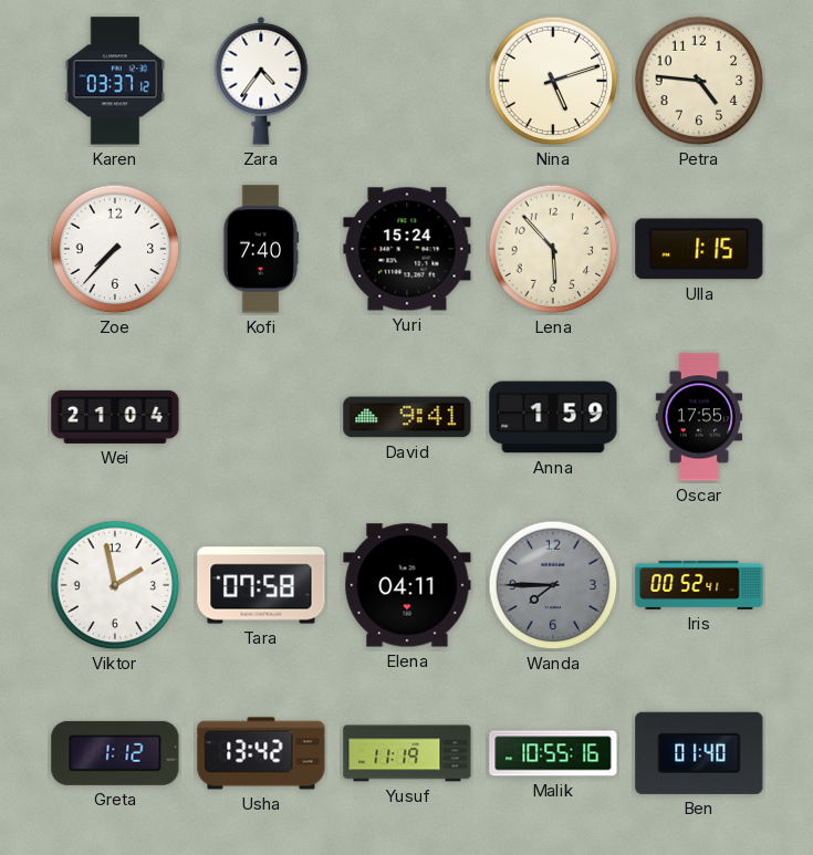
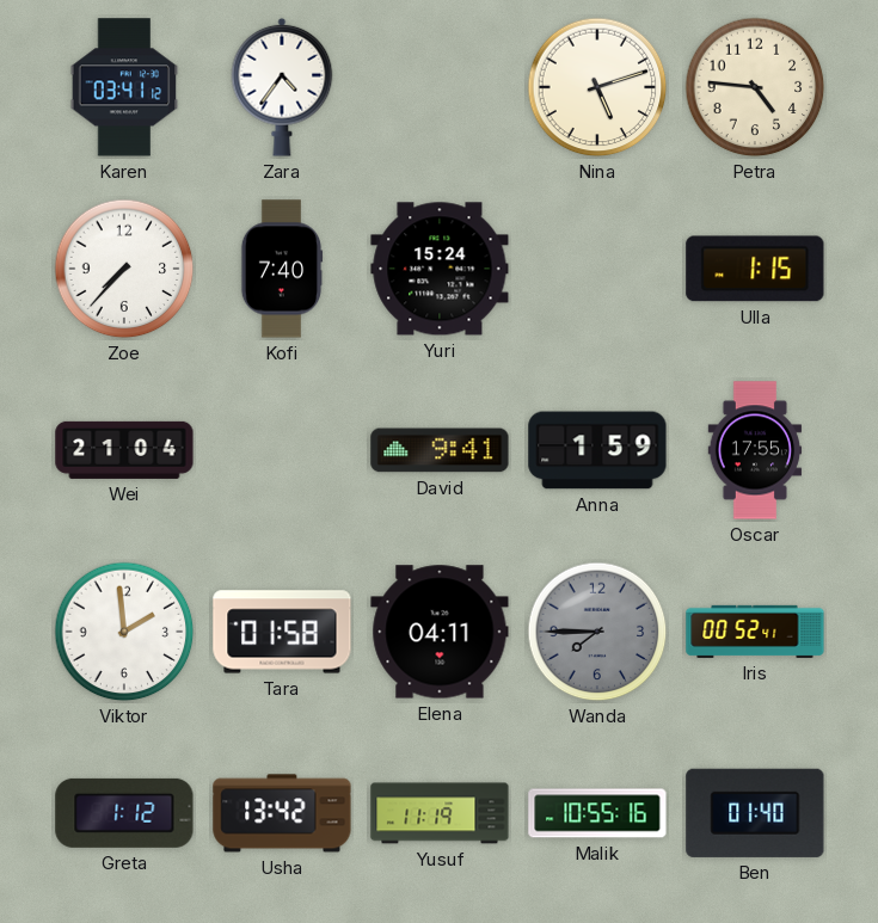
Karen: 03:37 -> 03:41
Lena: 5:53 -> none
Viktor: 1:58 -> 1:59
Tara: 07:58 -> 01:58
